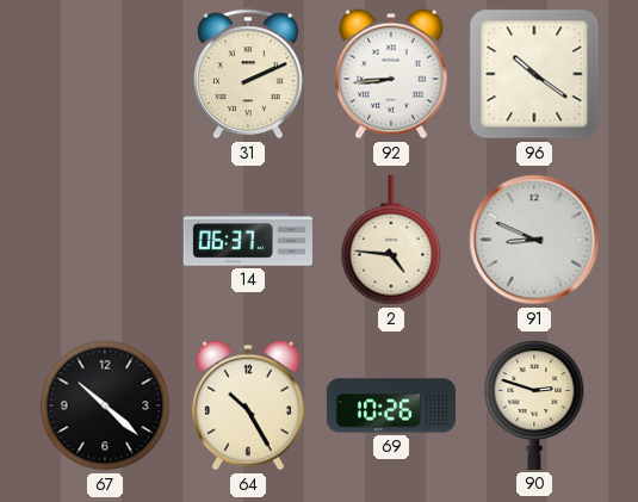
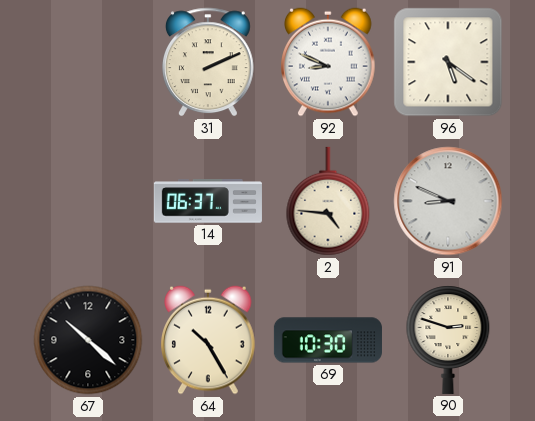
92: 8:44 -> 8:49
96: 10:21 -> 5:21
69: 10:26 -> 10:30
